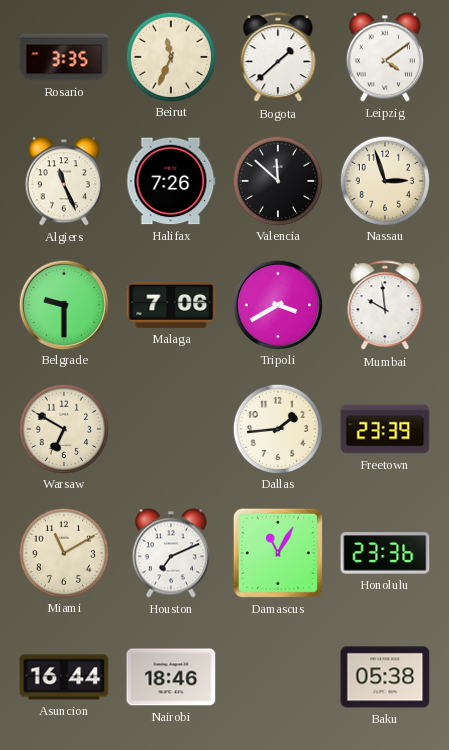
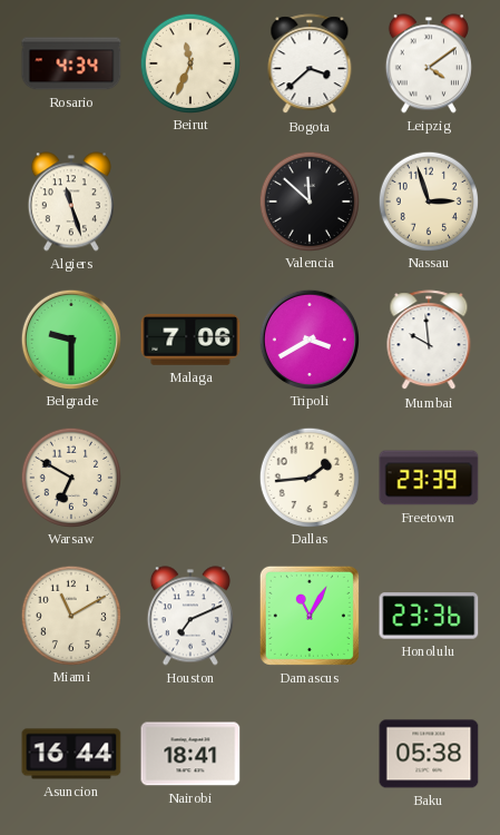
Rosario: 3:35 -> 4:34
Bogota: 1:38 -> 3:38
Algiers: 11:26 -> 11:27
Halifax: 7:26 -> none
Nairobi: 18:46 -> 18:41
